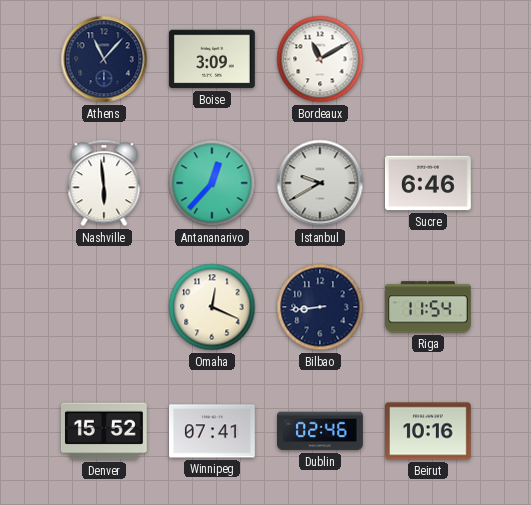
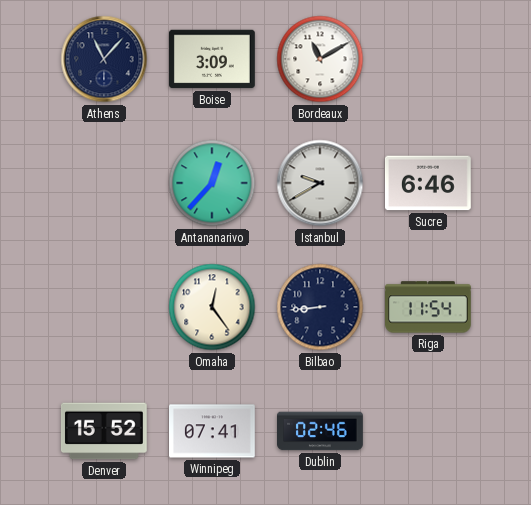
Nashville: 5:59 -> none
Omaha: 12:19 -> 12:24
Beirut: 10:16 -> none
